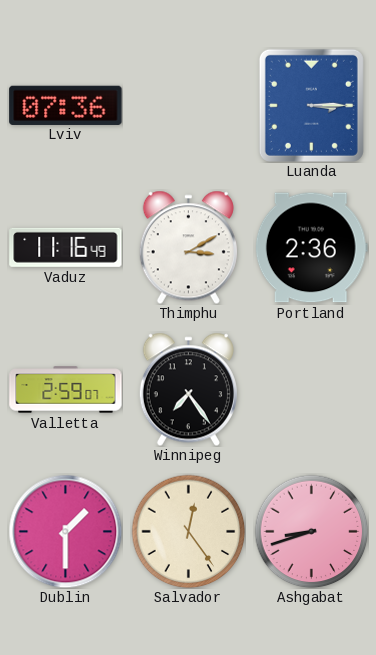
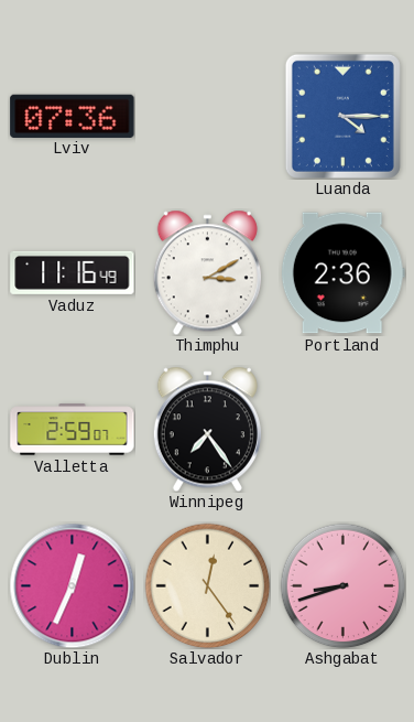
Luanda: 3:15 -> 4:15
Dublin: 1:30 -> 12:34
